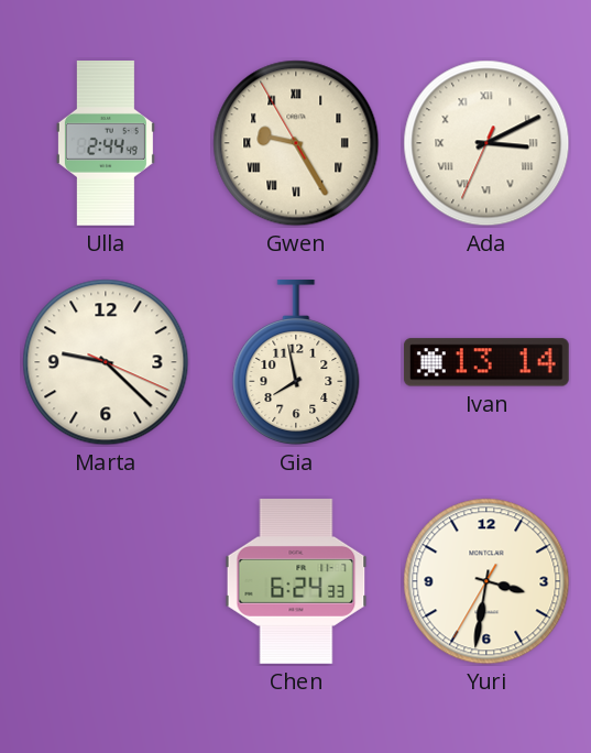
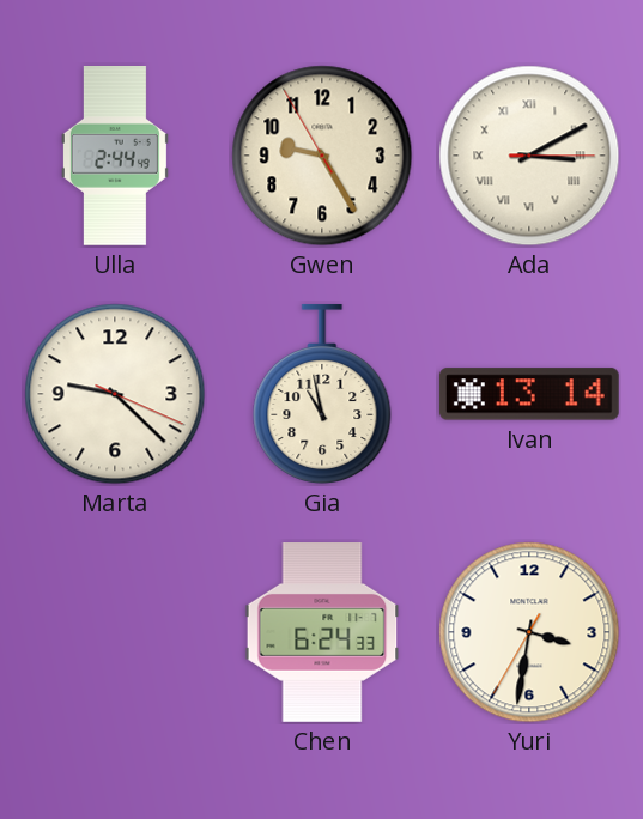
Gwen numerals: Roman -> Arabic
Ada: 3:10:34 -> 3:10:15
Gia: 7:58 -> 10:58
